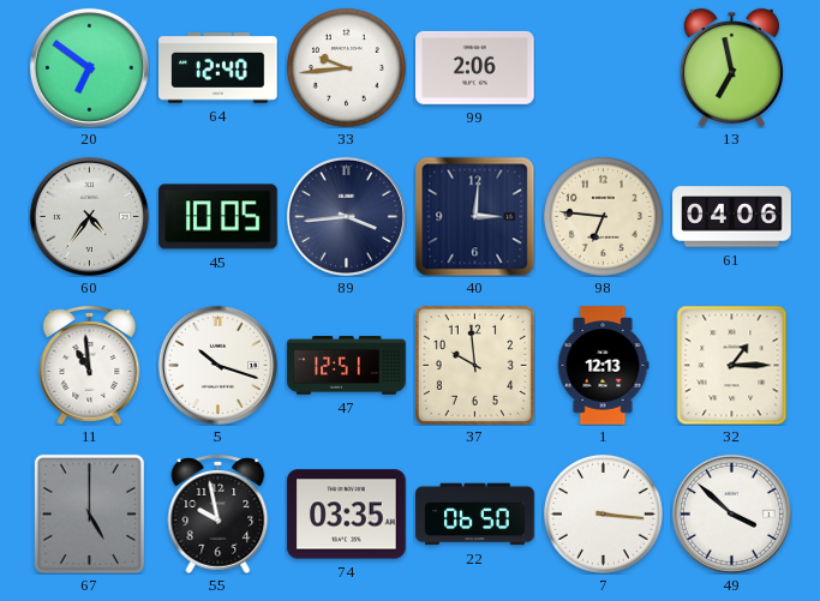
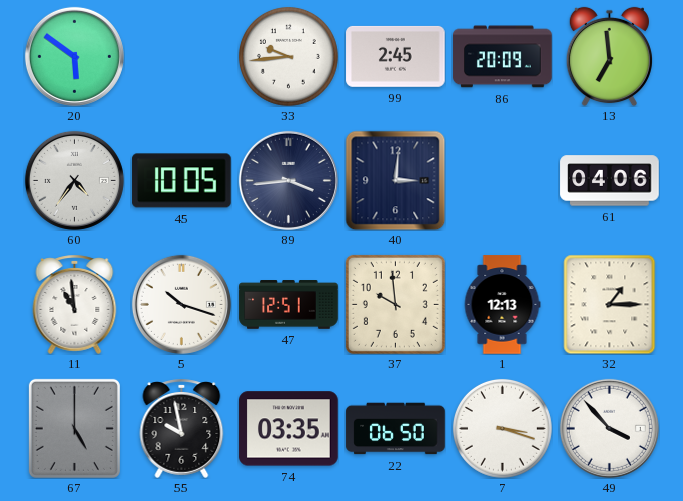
20: 6:51 -> 5:51
64: 12:40 -> none
99: 2:06 -> 2:45
86: none -> 20:09
13: 6:58 -> 6:59
98: 6:46 -> none
7: 3:16 -> 3:18
49: 3:52 -> 3:53
